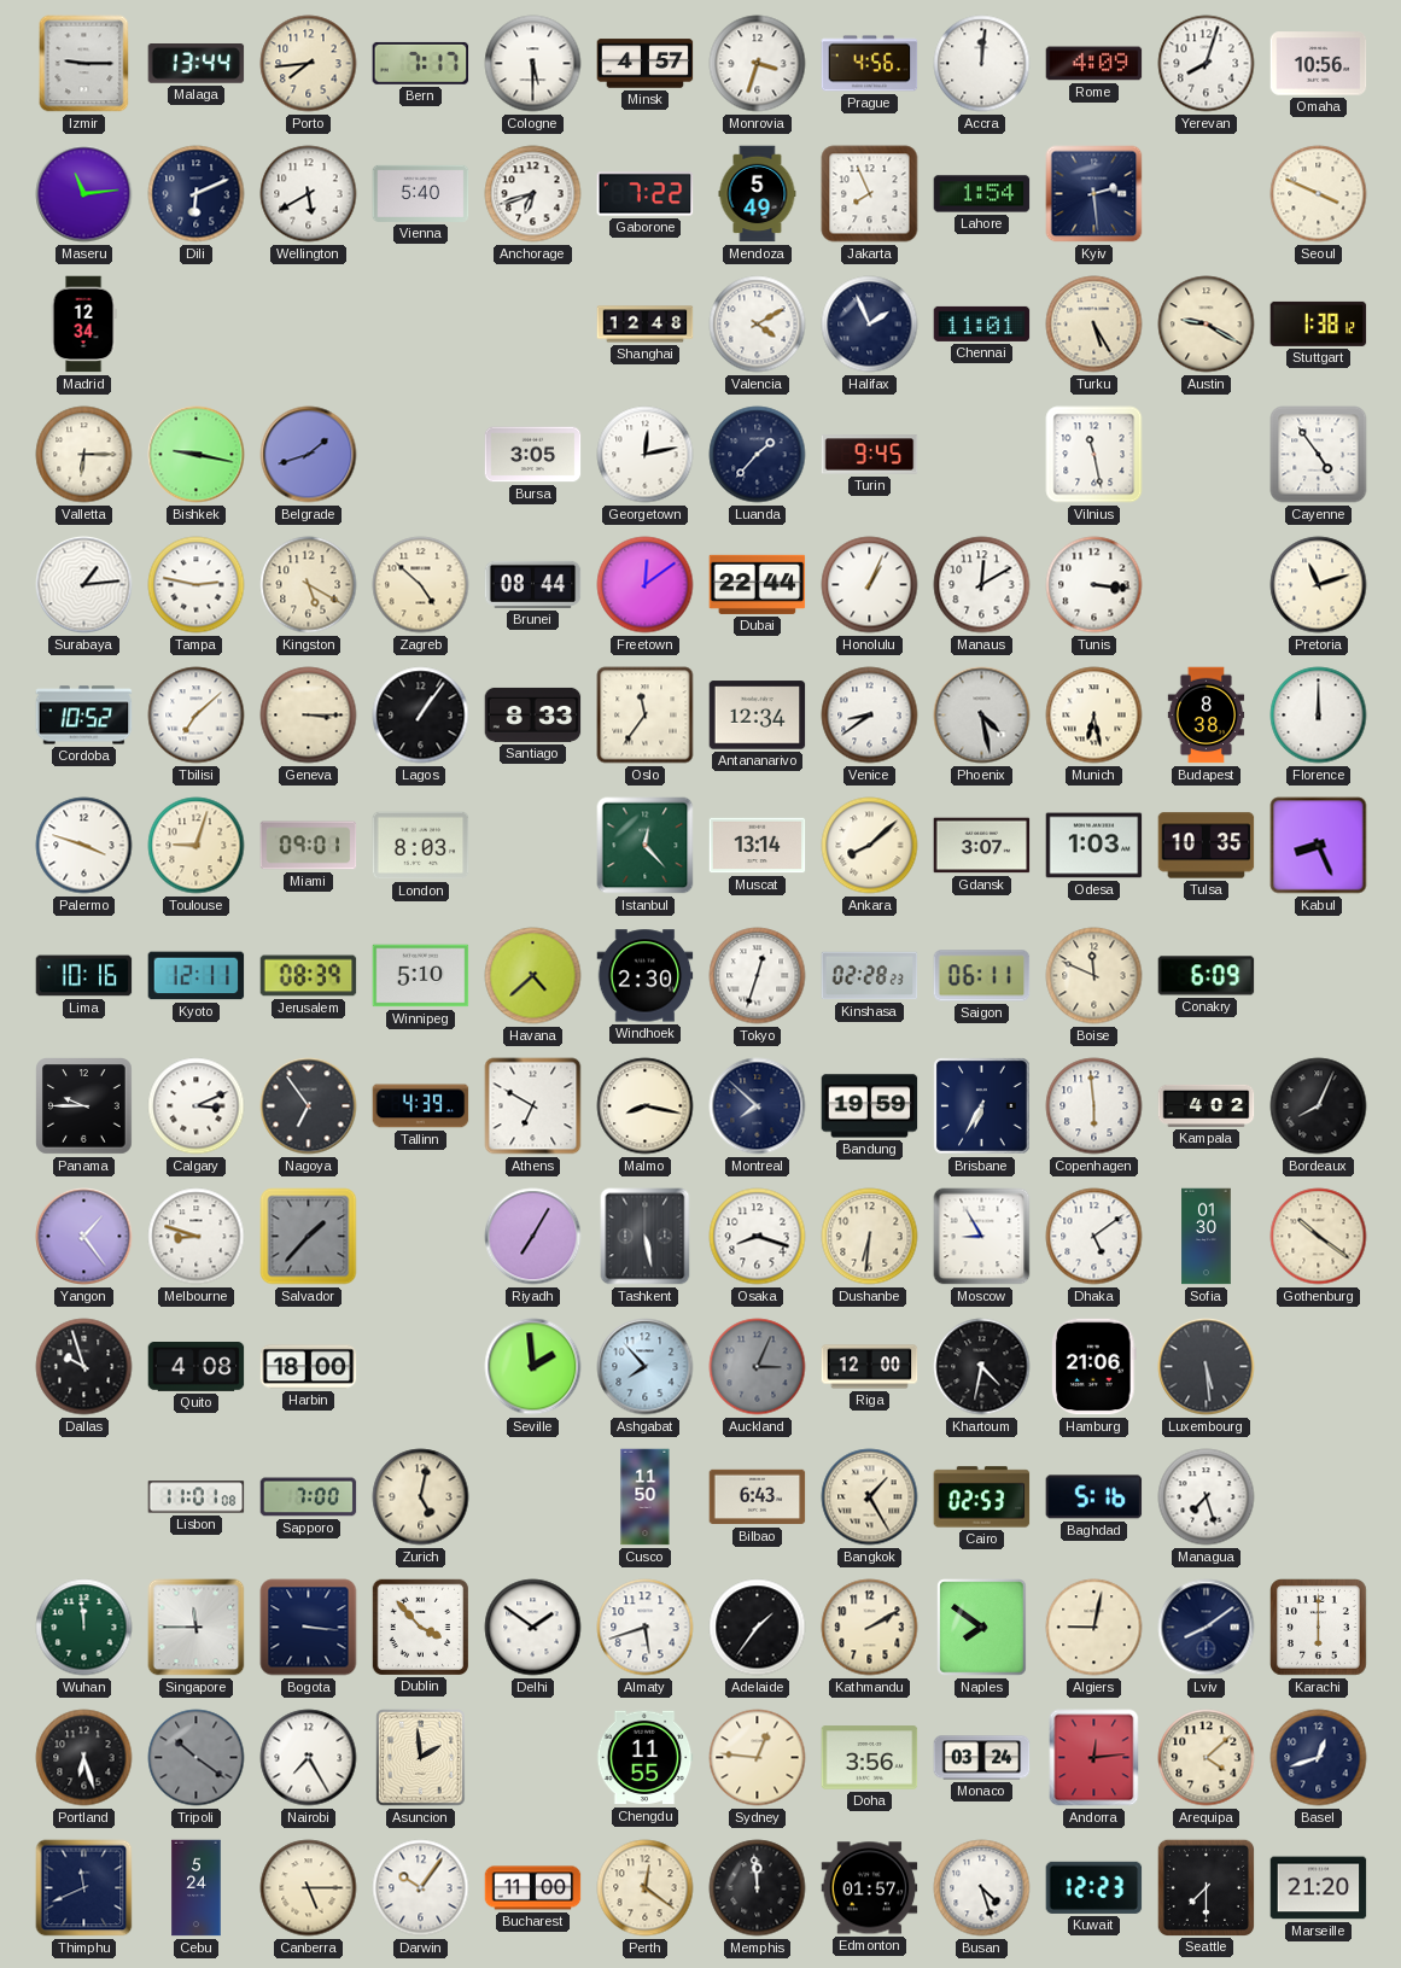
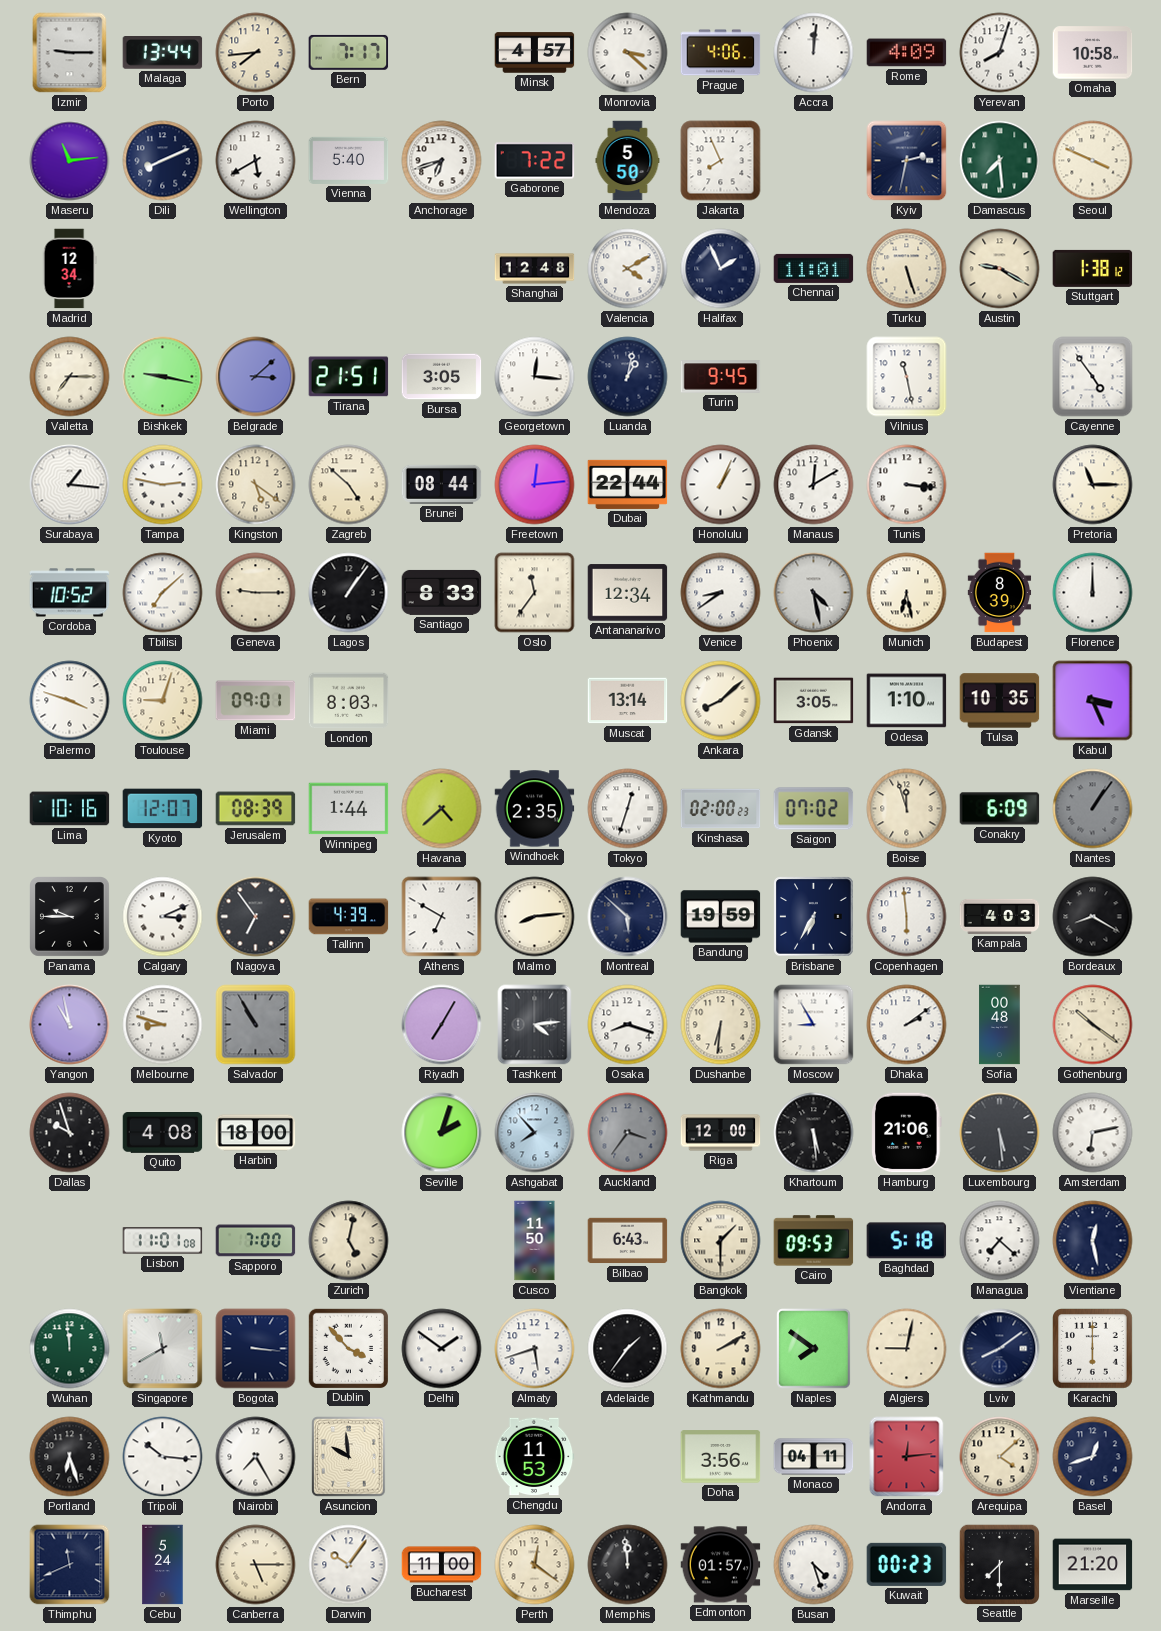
Cologne: 5:30 -> none
Monrovia: 3:33 -> 3:22
Prague: 4:56 -> 4:06
Omaha: 10:56 -> 10:58
Dili: 6:11 -> 8:11
Mendoza: 5:49 -> 5:50
Lahore: 1:54 -> none
Kyiv: 2:29 -> 2:32
Damascus: none -> 7:29
Turku: 5:25 -> 5:27
Valletta: 6:15 -> 7:15
Belgrade: 1:42 -> 3:08
Tirana: none -> 21:51
Georgetown: 12:13 -> 12:16
Luanda: 1:37 -> 1:02
Surabaya: 1:14 -> 1:16
Kingston: 5:20 -> 5:21
Freetown: 12:09 -> 12:14
Pretoria: 11:12 -> 11:15
Geneva: 3:15 -> 9:15
Budapest: 8:38 -> 8:39
Istanbul: 12:23 -> none
Gdansk: 3:07 -> 3:05
Odesa: 1:03 -> 1:10
Kabul: 8:26 -> 3:26
Kyoto: 12:11 -> 12:07
Winnipeg: 5:10 -> 1:44
Windhoek: 2:30 -> 2:35
Kinshasa: 02:28 -> 02:00
Saigon: 06:11 -> 07:02
Boise: 11:49 -> 11:57
Nantes: none -> 1:06
Malmo: 8:17 -> 8:14
Montreal: 7:52 -> 5:52
Kampala: 4:02 -> 4:03
Bordeaux: 8:04 -> 8:20
Yangon: 1:24 -> 10:58
Salvador: 1:37 -> 10:55
Tashkent: 5:28 -> 4:14
Dhaka: 5:09 -> 2:09
Sofia: 01:30 -> 00:48
Seville: 1:59 -> 2:03
Auckland: 3:04 -> 3:36
Khartoum: 4:32 -> 5:29
Amsterdam: none -> 6:13
Bangkok: 1:25 -> 1:30
Cairo: 02:53 -> 09:53
Baghdad: 5:16 -> 5:18
Managua: 7:27 -> 7:22
Vientiane: none -> 12:28
Singapore: 11:45 -> 11:40
Tripoli: 10:21 -> 10:16
Tripoli dial: grey -> white
Asuncion: 1:59 -> 9:59
Chengdu: 11:55 -> 11:53
Sydney: 12:46 -> none
Monaco: 03:24 -> 04:11
Kuwait: 12:23 -> 00:23
